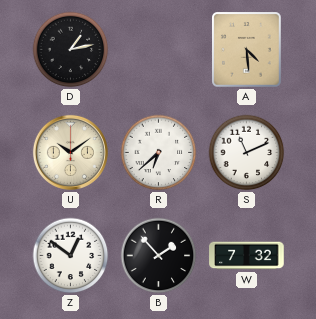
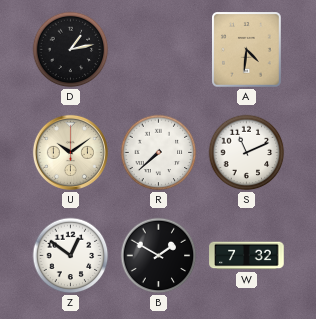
A: 4:29 -> 4:31
R: 6:38 -> 7:38
B: 1:53 -> 1:50
